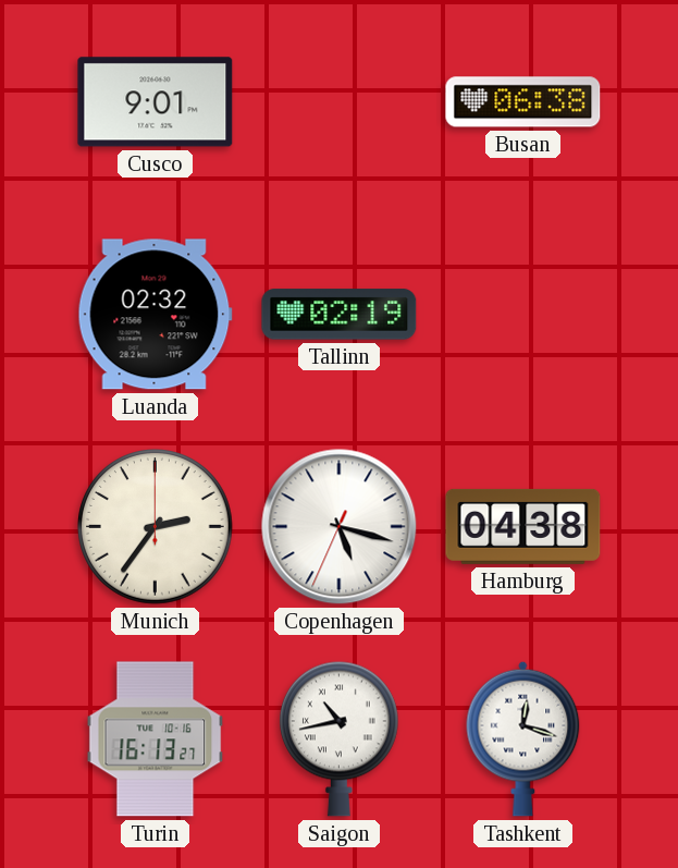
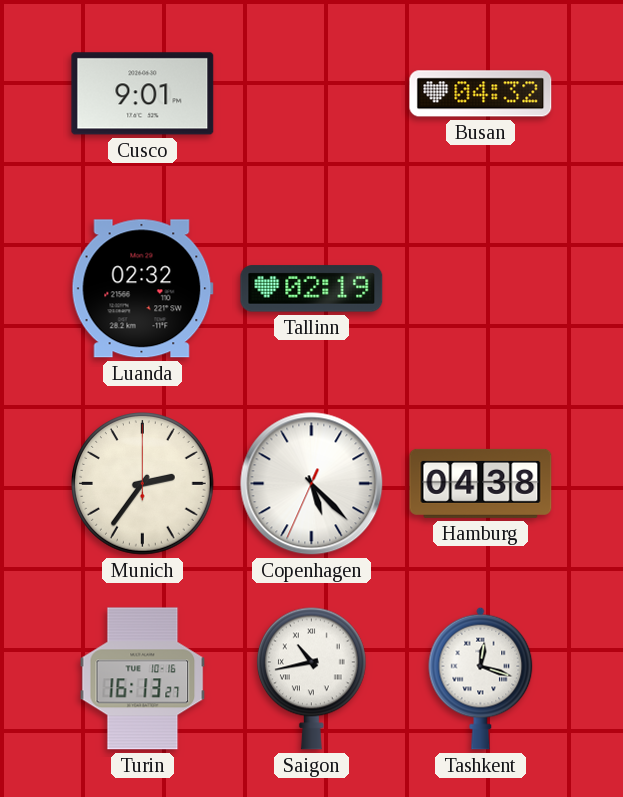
Busan: 06:38 -> 04:32
Copenhagen: 5:17 -> 5:22
